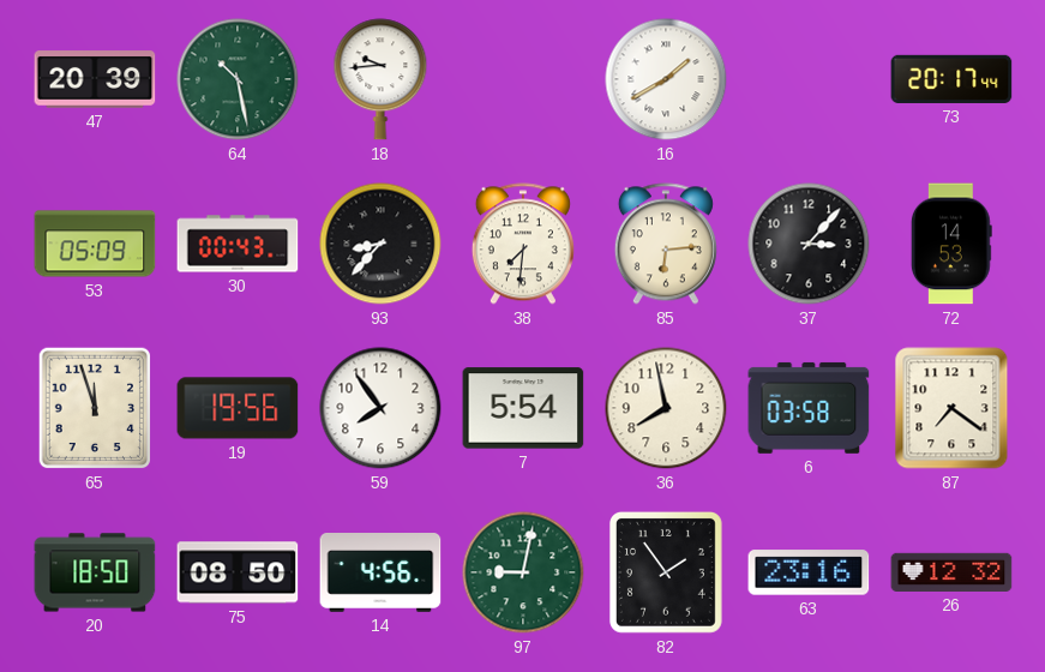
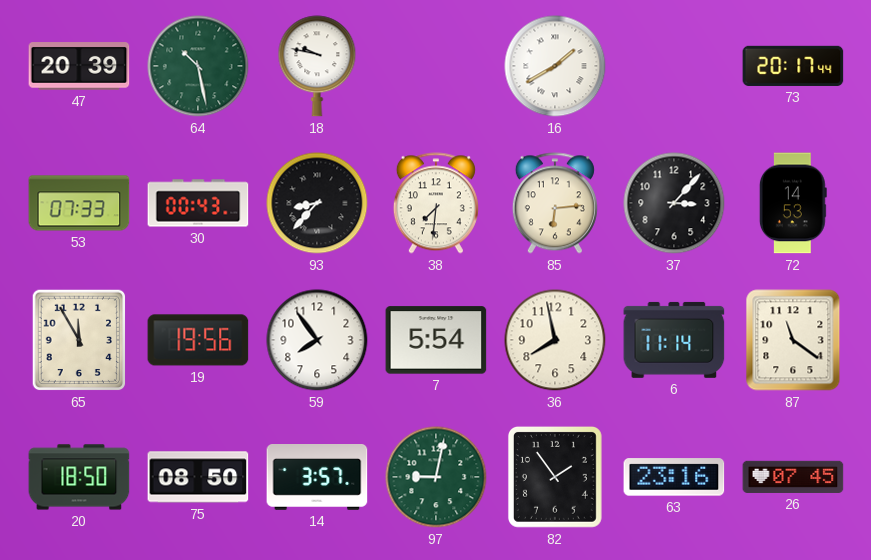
18: 9:44 -> 9:47
53: 05:09 -> 07:33
65: 11:57 -> 11:55
6: 03:58 -> 11:14
87: 7:21 -> 11:21
14: 4:56 -> 3:57
26: 12:32 -> 07:45
